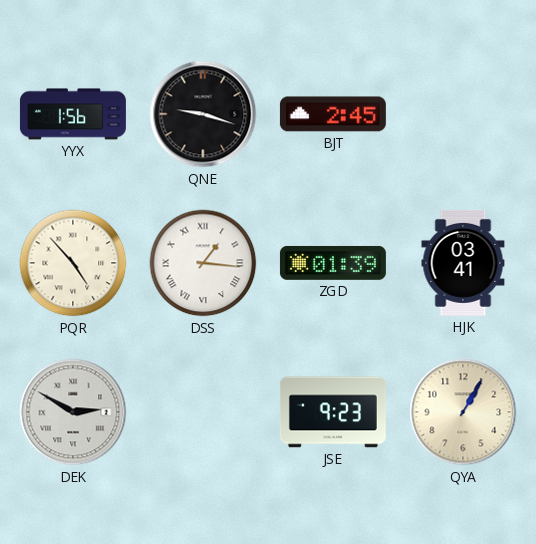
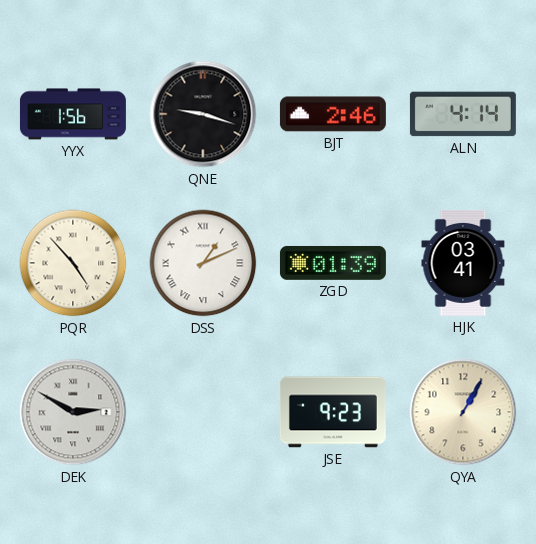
BJT: 2:45 -> 2:46
ALN: none -> 4:14
DSS: 1:16 -> 1:11
